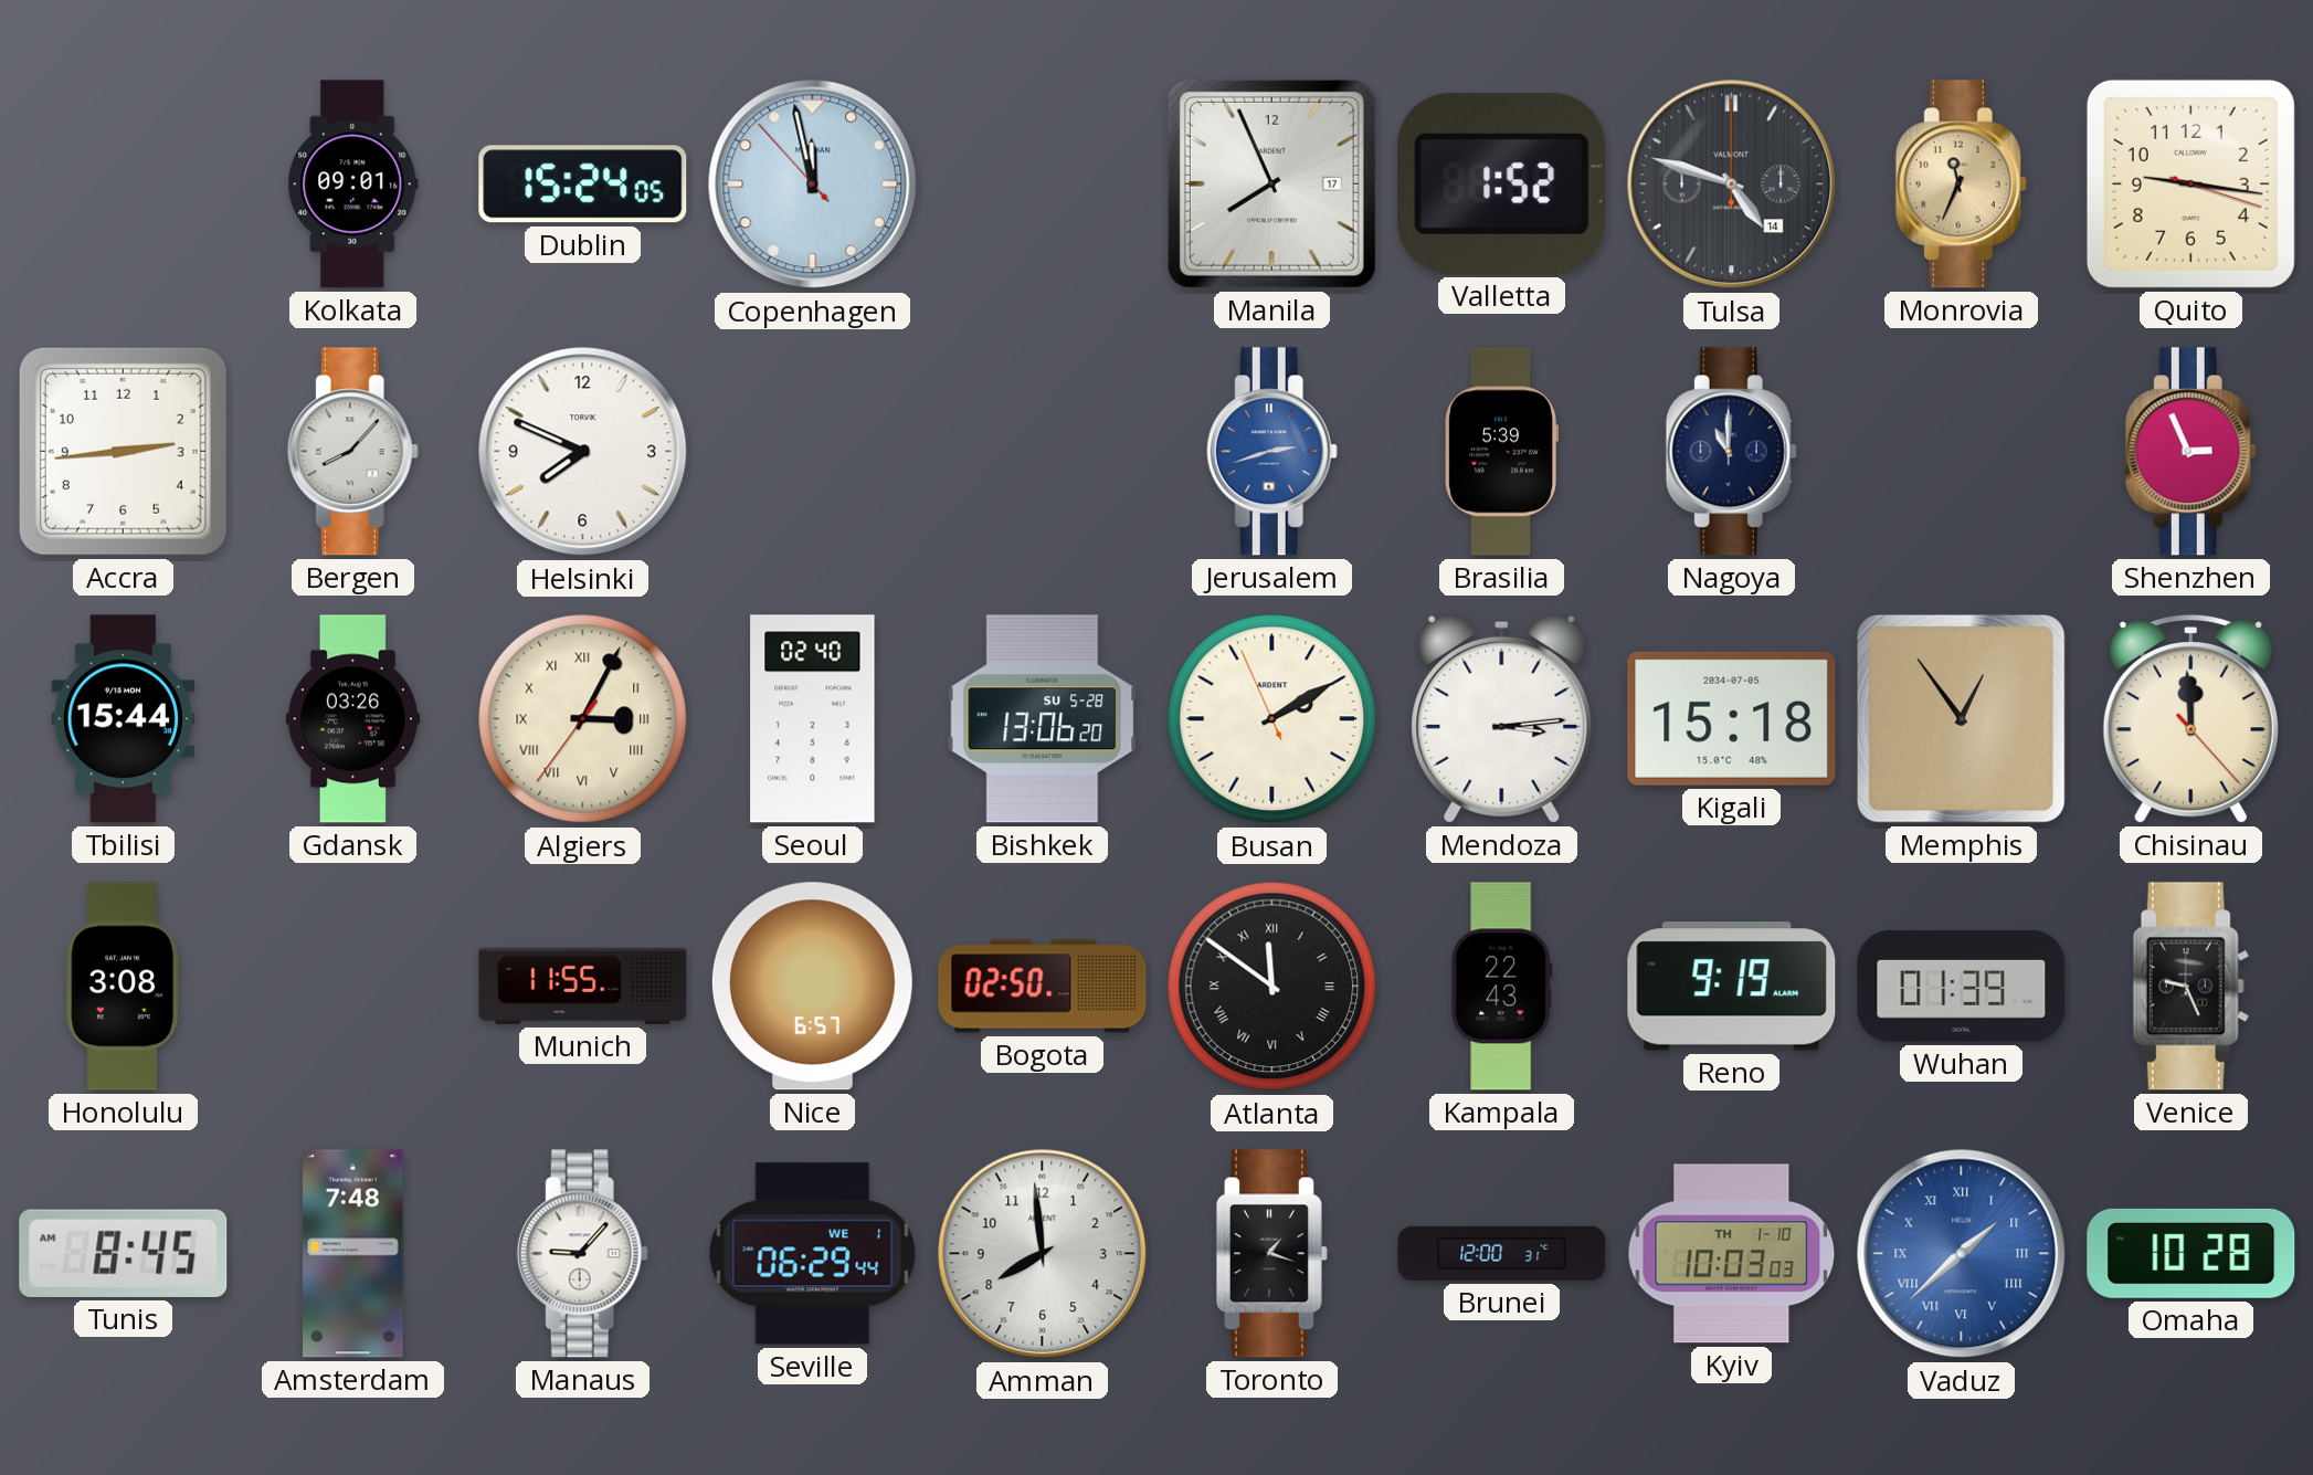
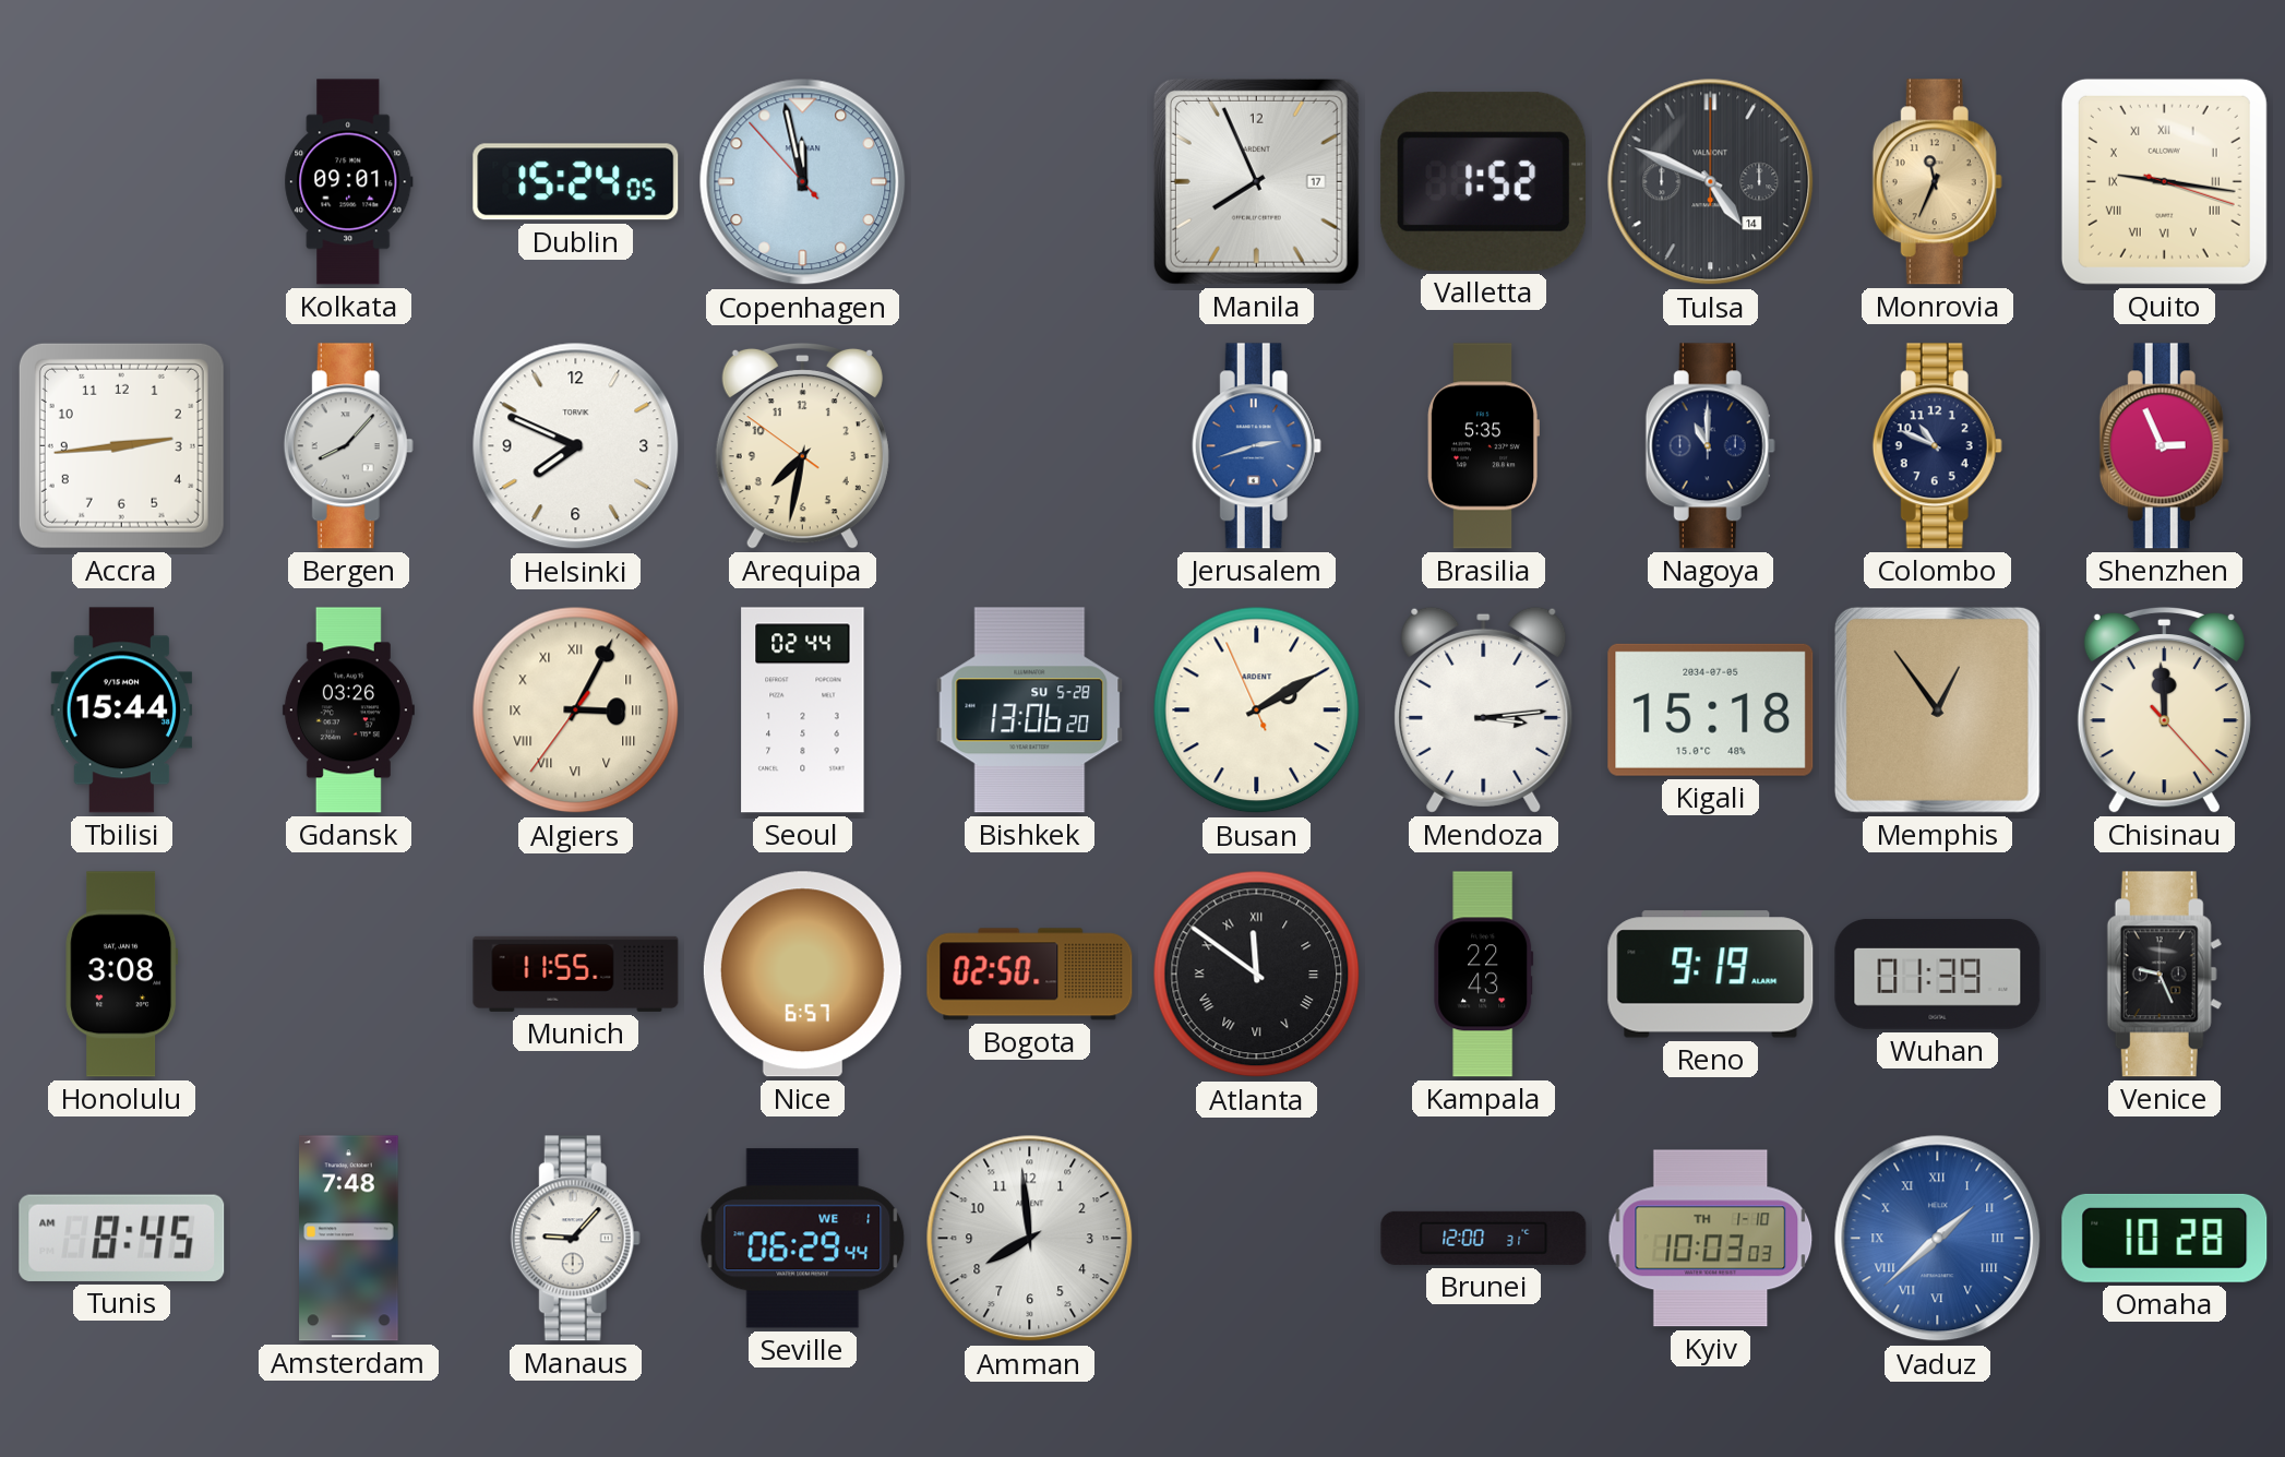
Tulsa: 4:48 -> 4:49
Quito numerals: Arabic -> Roman
Arequipa: none -> 7:31
Brasilia: 5:39 -> 5:35
Colombo: none -> 10:49
Seoul: 02:40 -> 02:44
Toronto: 1:18 -> none
